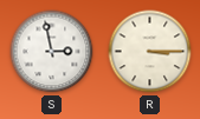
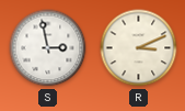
R: 3:15 -> 3:11
